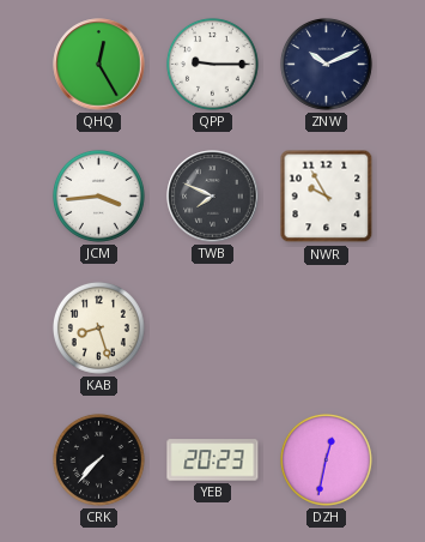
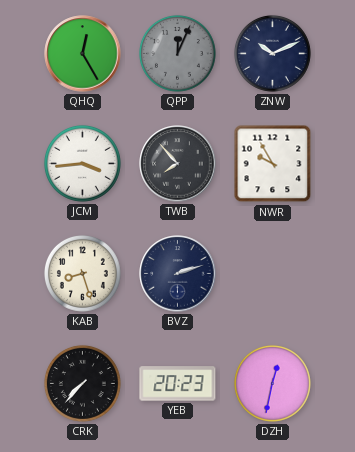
QPP: 9:15 -> 12:04
QPP dial: white -> grey
TWB: 7:49 -> 7:53
BVZ: none -> 2:12
